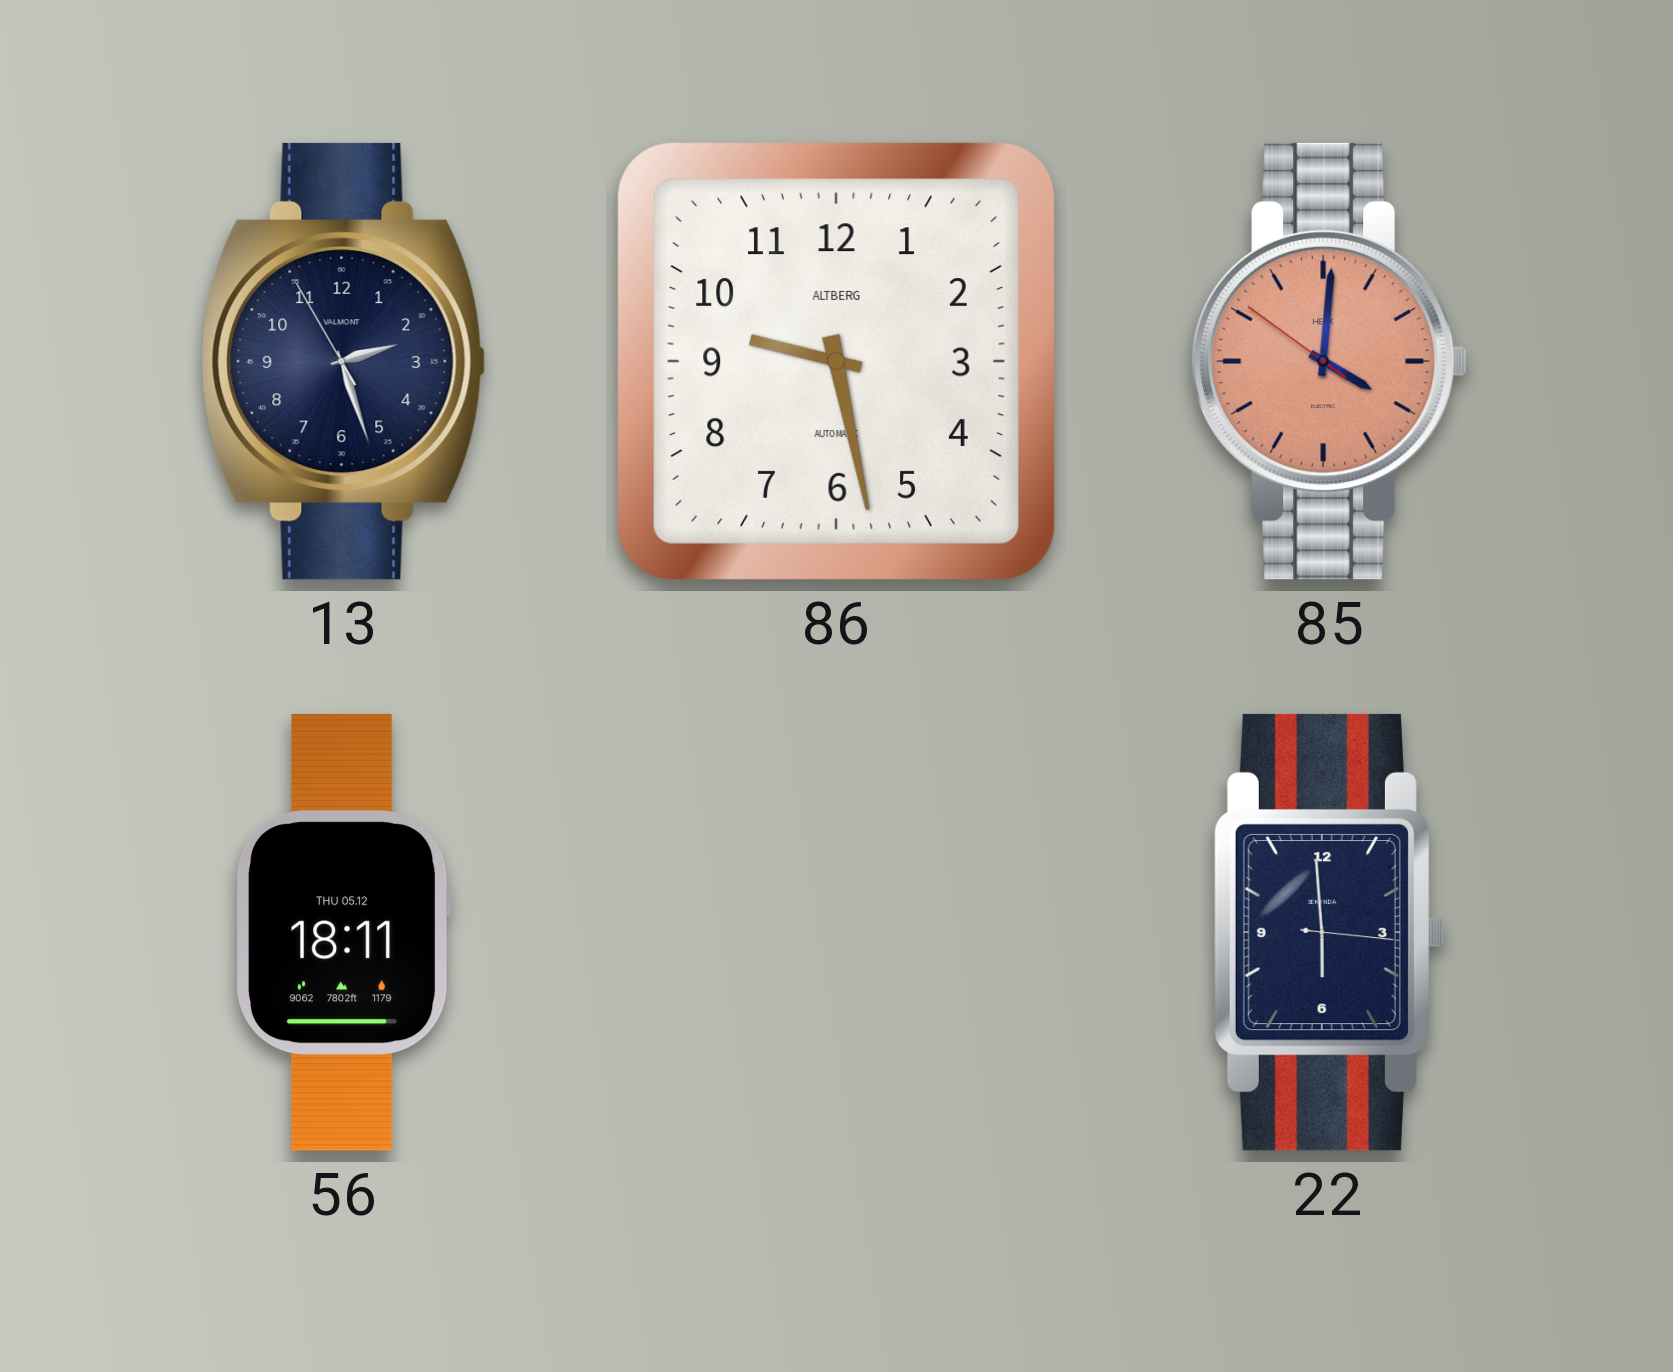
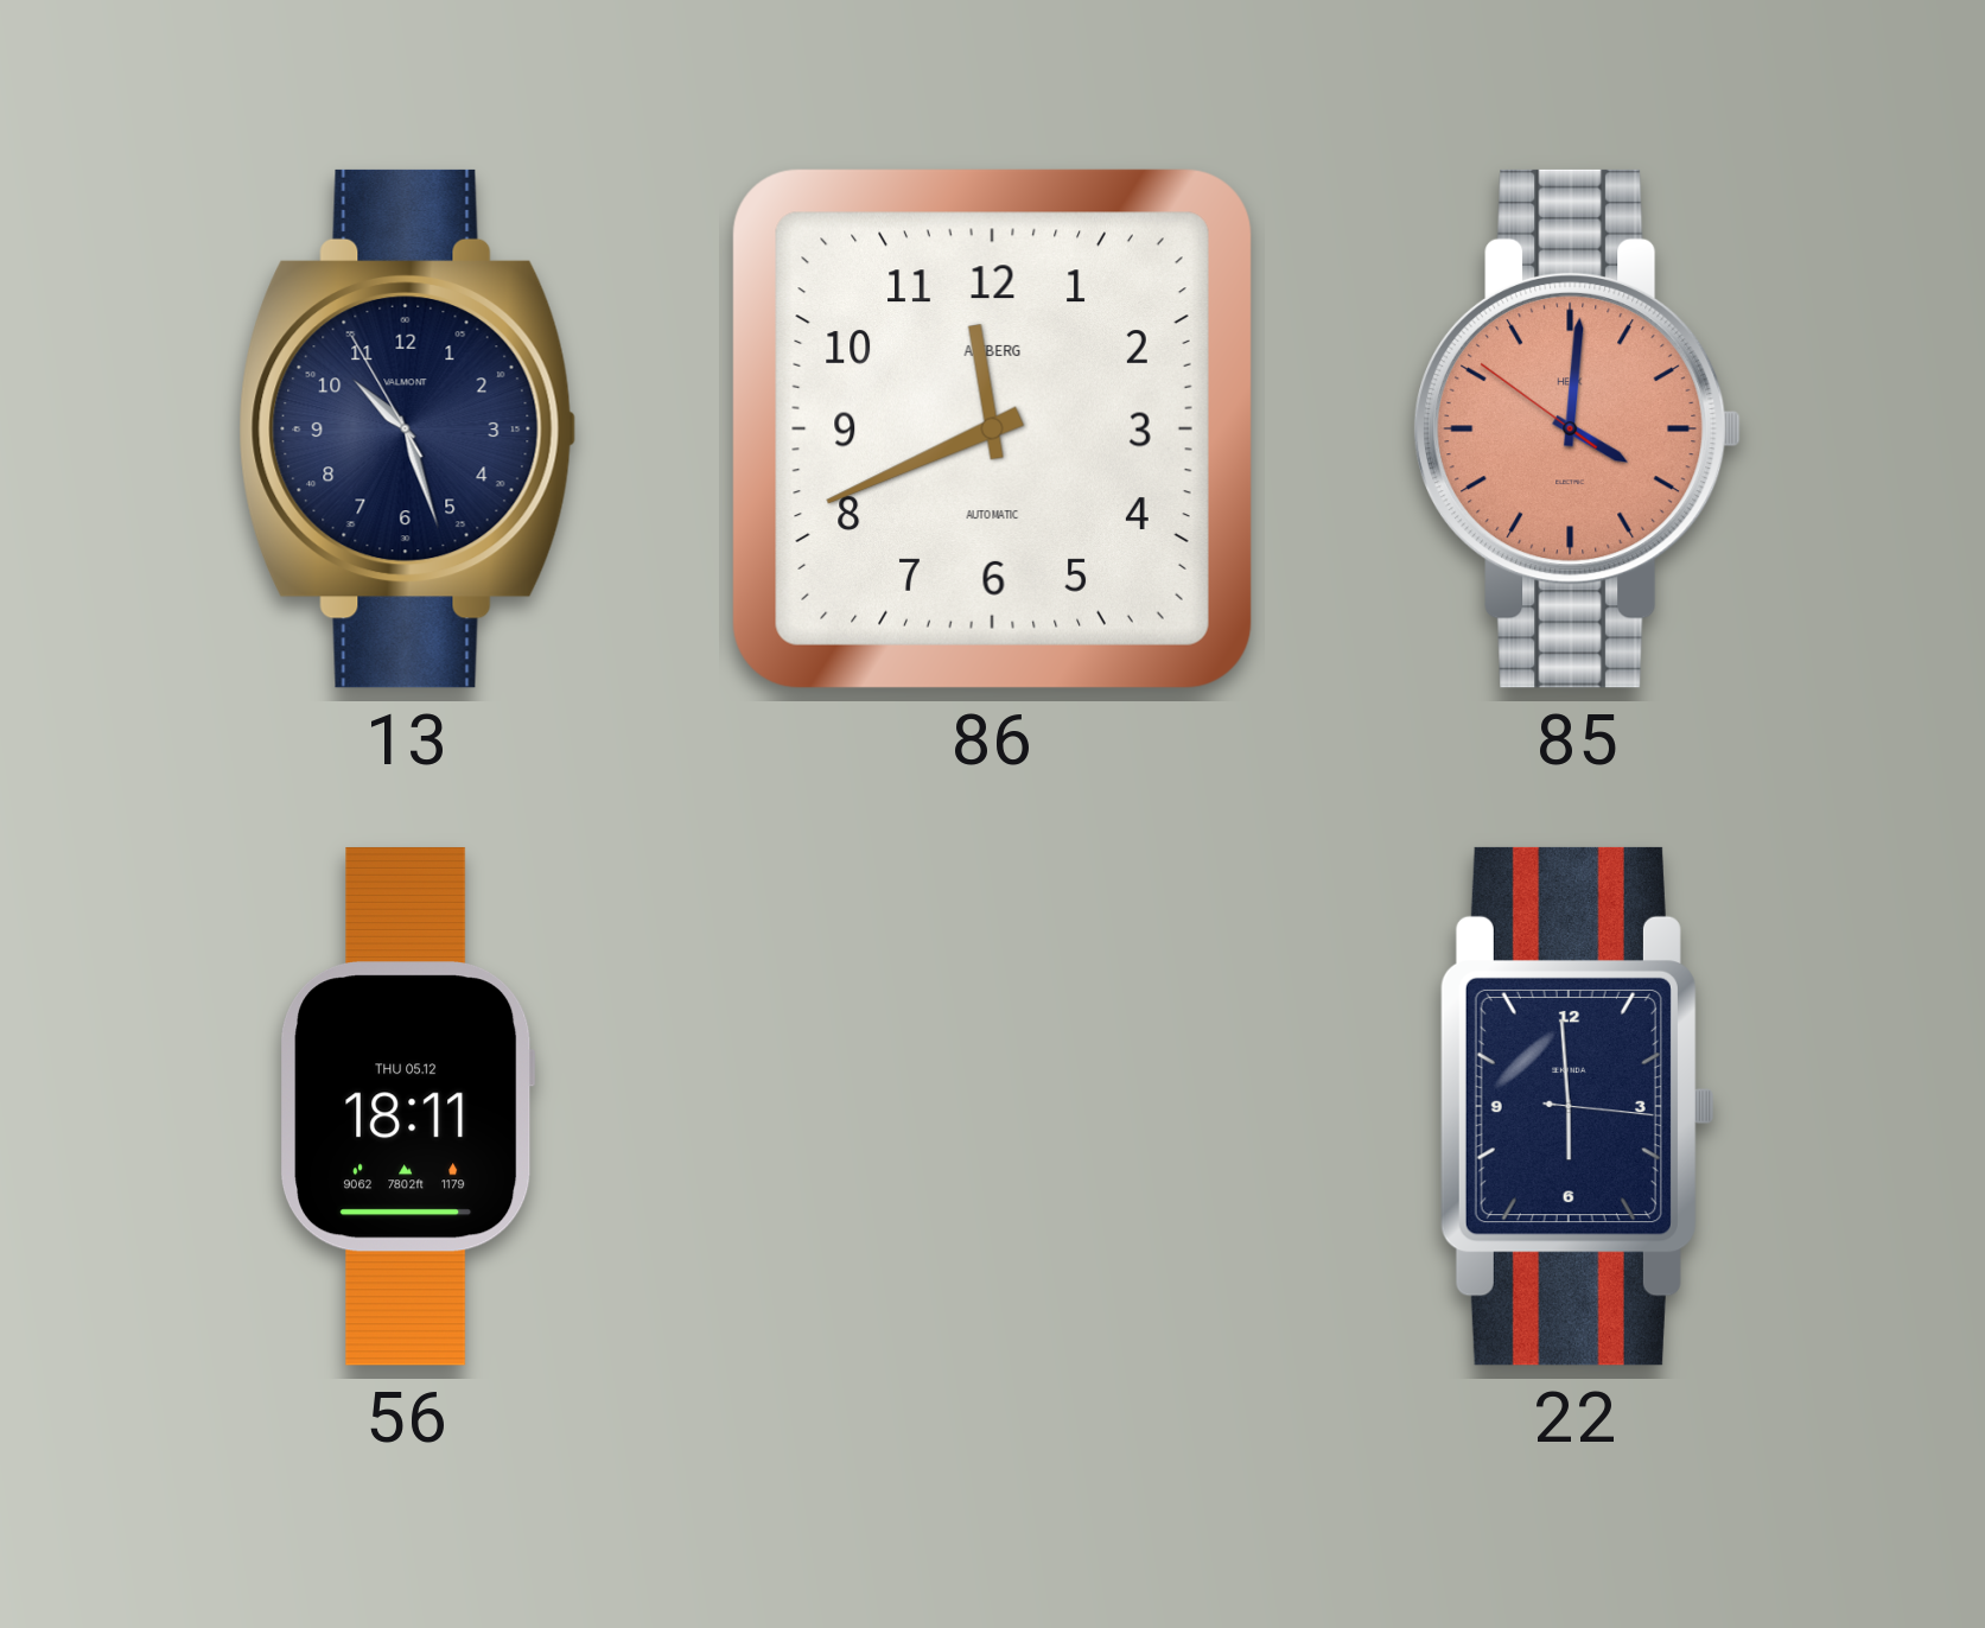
13: 2:26 -> 10:26
86: 9:28 -> 11:41
